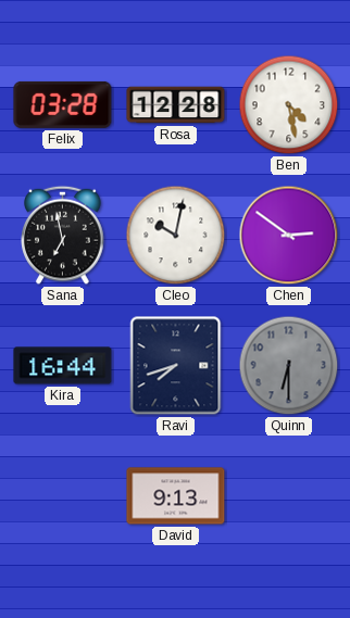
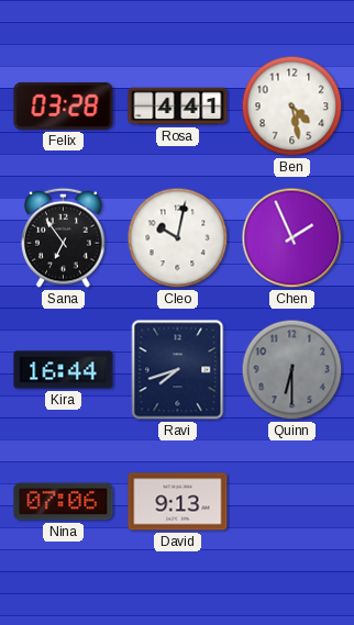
Rosa: 12:28 -> 4:41
Sana: 6:58 -> 6:54
Chen: 2:51 -> 1:56
Nina: none -> 07:06
